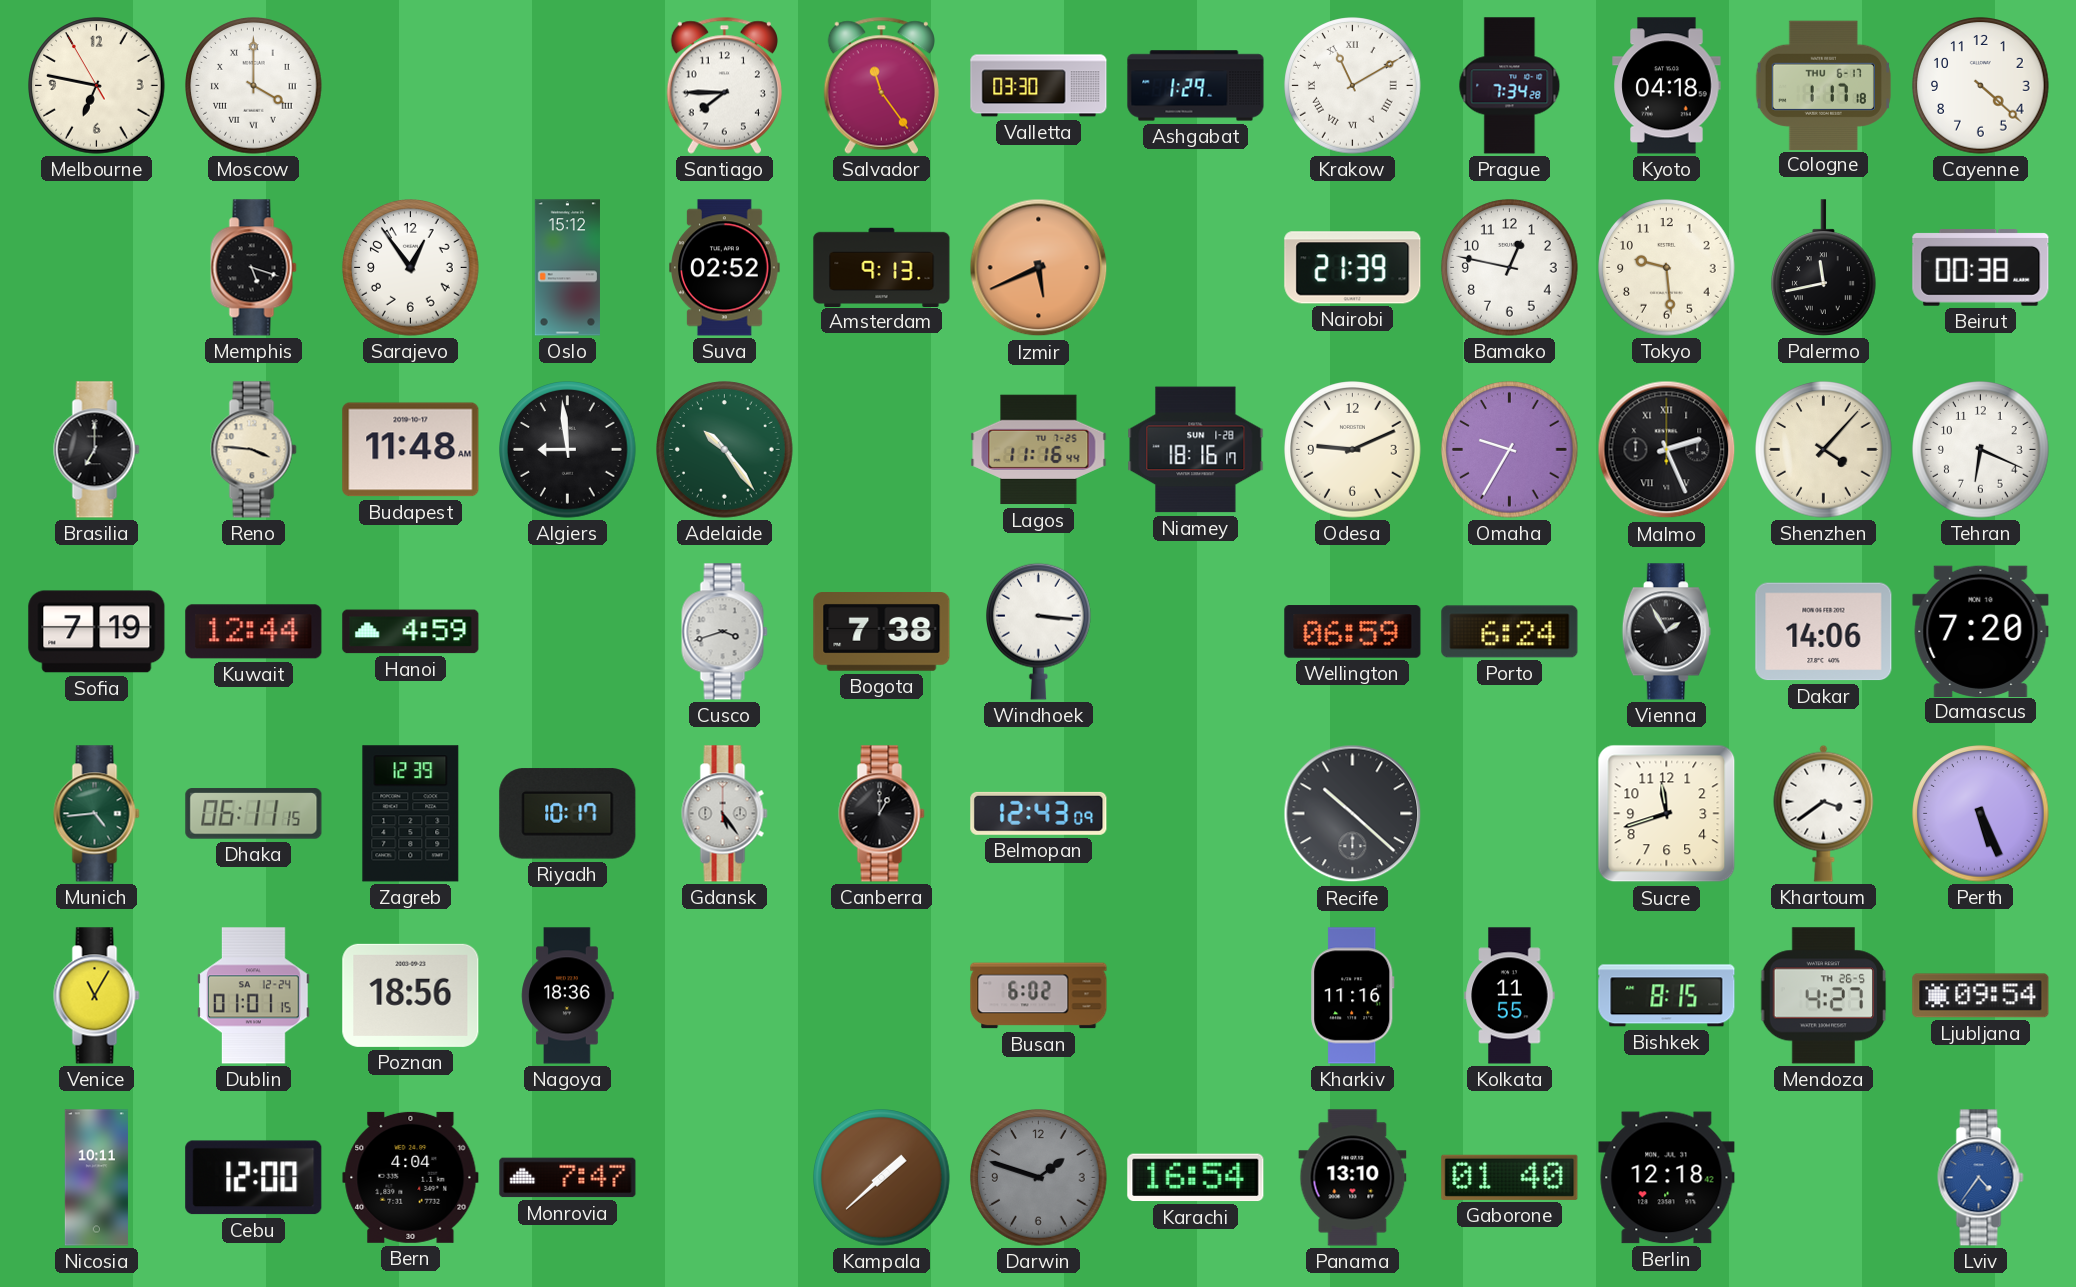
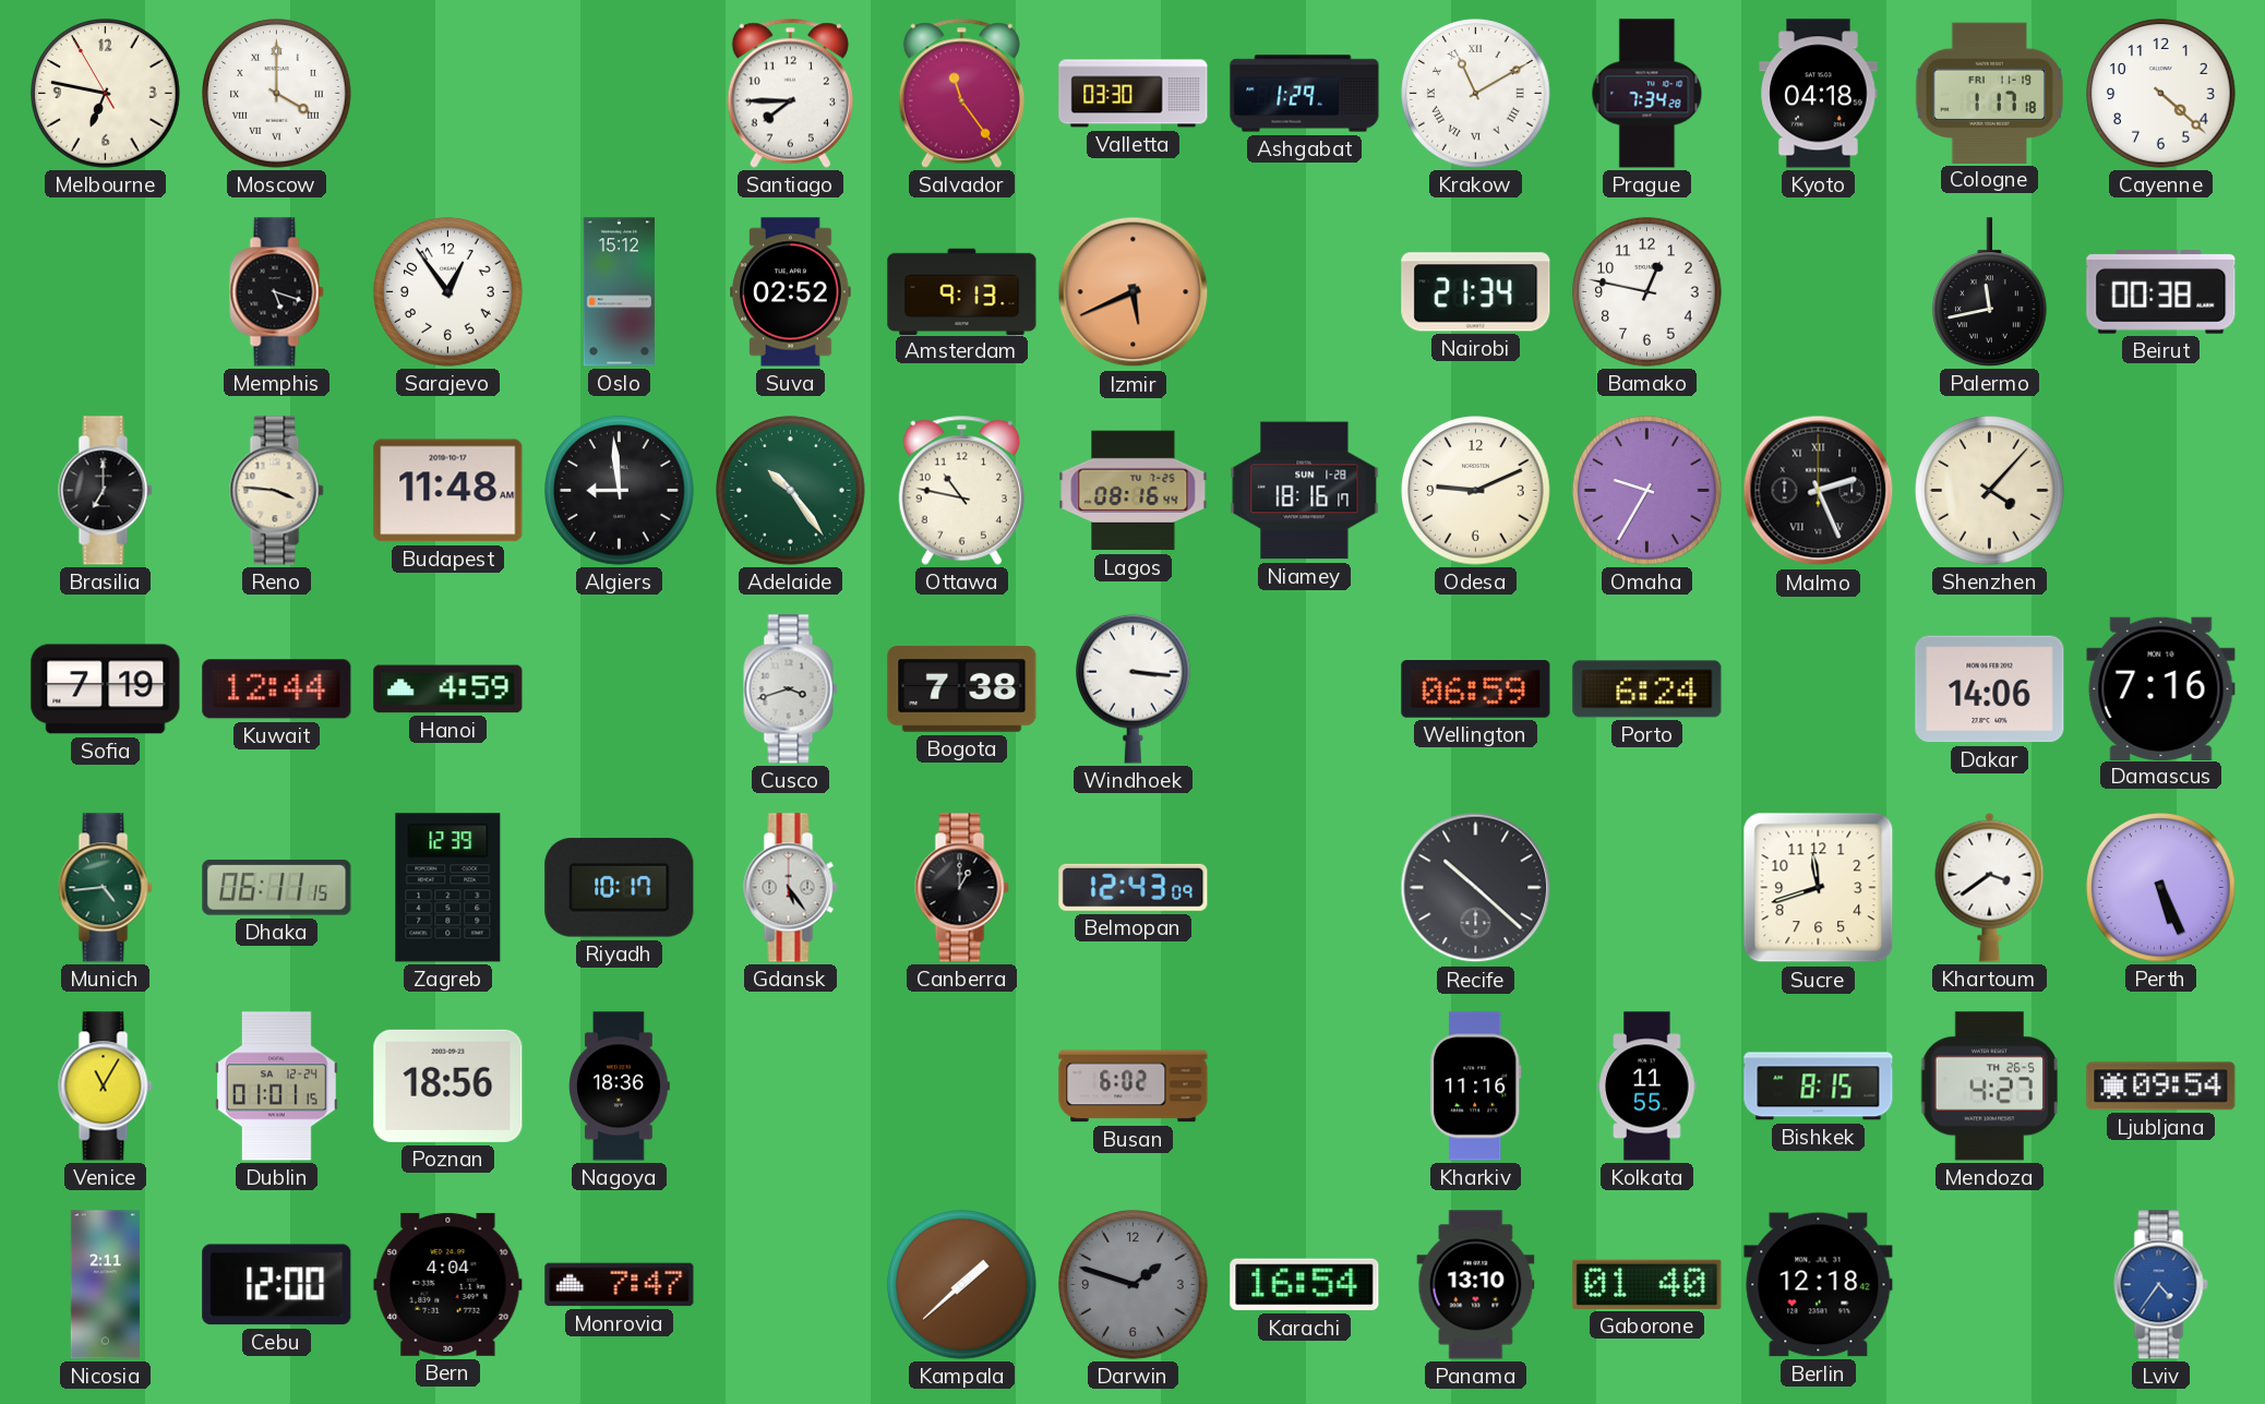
Cologne date: THU 6-17 -> FRI 11-19
Nairobi: 21:39 -> 21:34
Tokyo: 9:29 -> none
Ottawa: none -> 10:47
Lagos: 11:16 -> 08:16
Tehran: 6:19 -> none
Vienna: 1:55 -> none
Damascus: 7:20 -> 7:16
Nicosia: 10:11 -> 2:11
